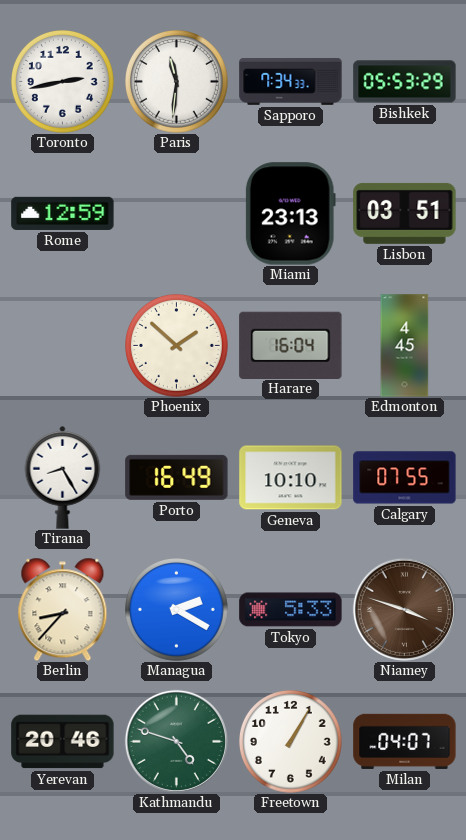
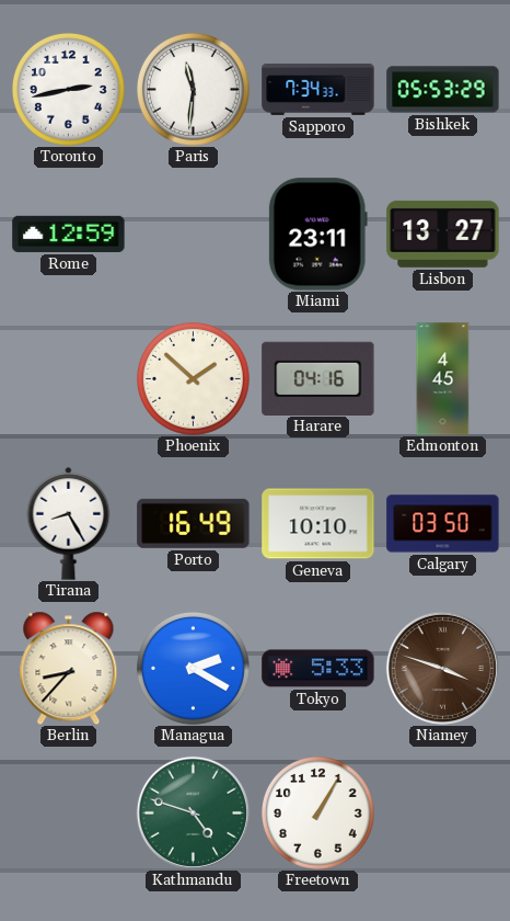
Miami: 23:13 -> 23:11
Lisbon: 03:51 -> 13:27
Harare: 16:04 -> 04:16
Calgary: 07:55 -> 03:50
Yerevan: 20:46 -> none
Milan: 04:07 -> none
